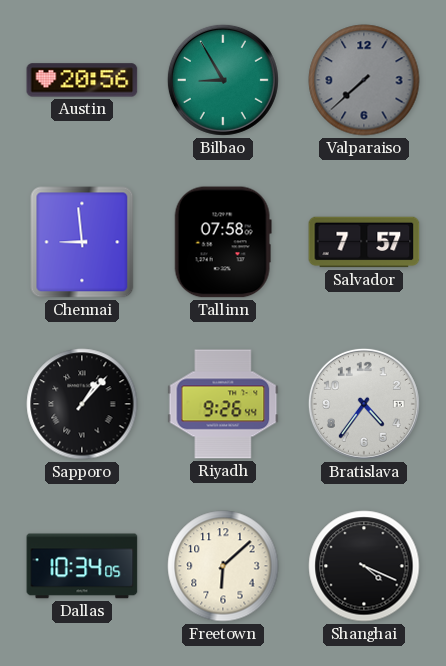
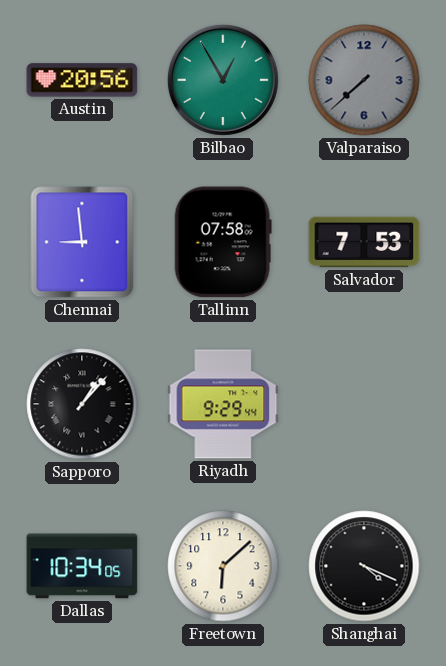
Bilbao: 8:55 -> 12:55
Salvador: 7:57 -> 7:53
Riyadh: 9:26 -> 9:29
Bratislava: 4:36 -> none
